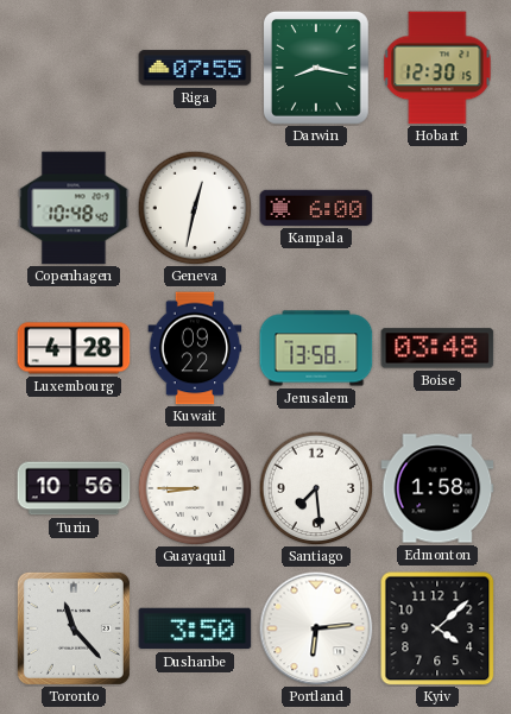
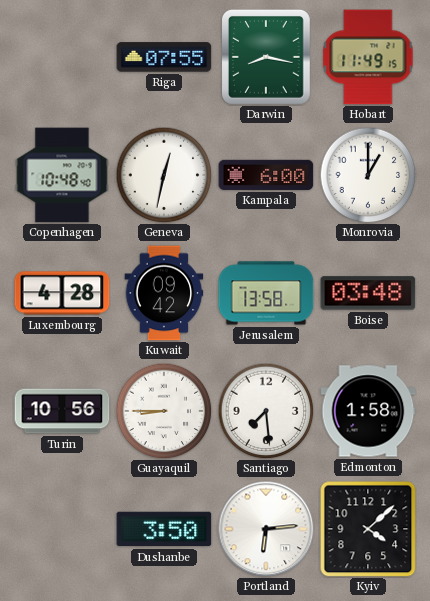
Hobart: 12:30 -> 11:49
Monrovia: none -> 1:00
Kuwait: 09:22 -> 09:42
Toronto: 11:23 -> none
